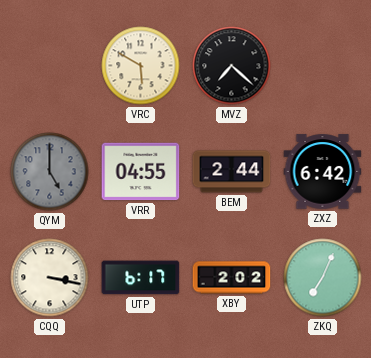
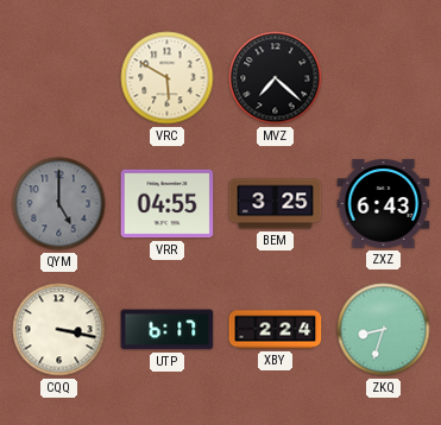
BEM: 2:44 -> 3:25
ZXZ: 6:42 -> 6:43
XBY: 2:02 -> 2:24
ZKQ: 7:04 -> 8:33
